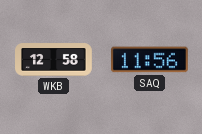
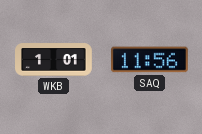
WKB: 12:58 -> 1:01
